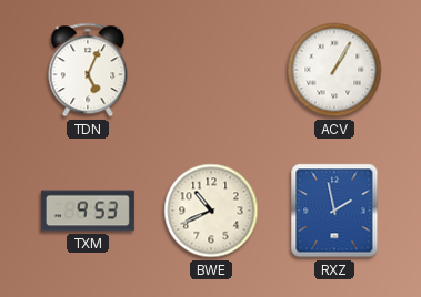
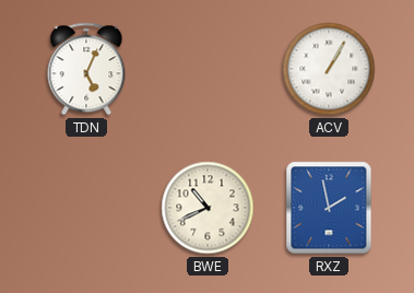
TXM: 9:53 -> none
